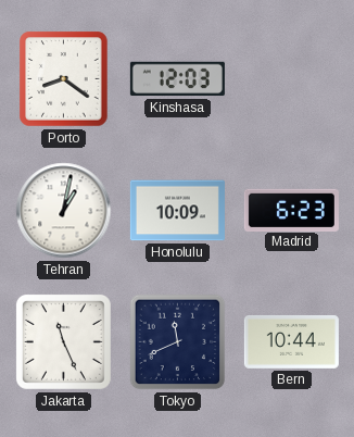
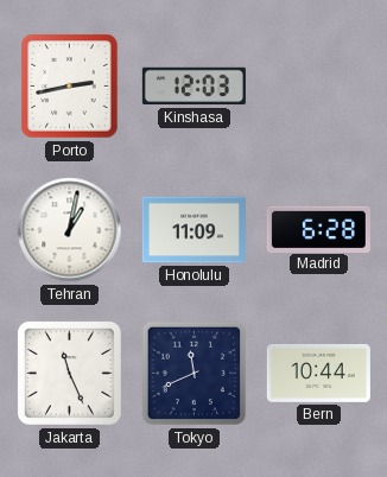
Porto: 8:21 -> 2:43
Honolulu: 10:09 -> 11:09
Madrid: 6:23 -> 6:28
